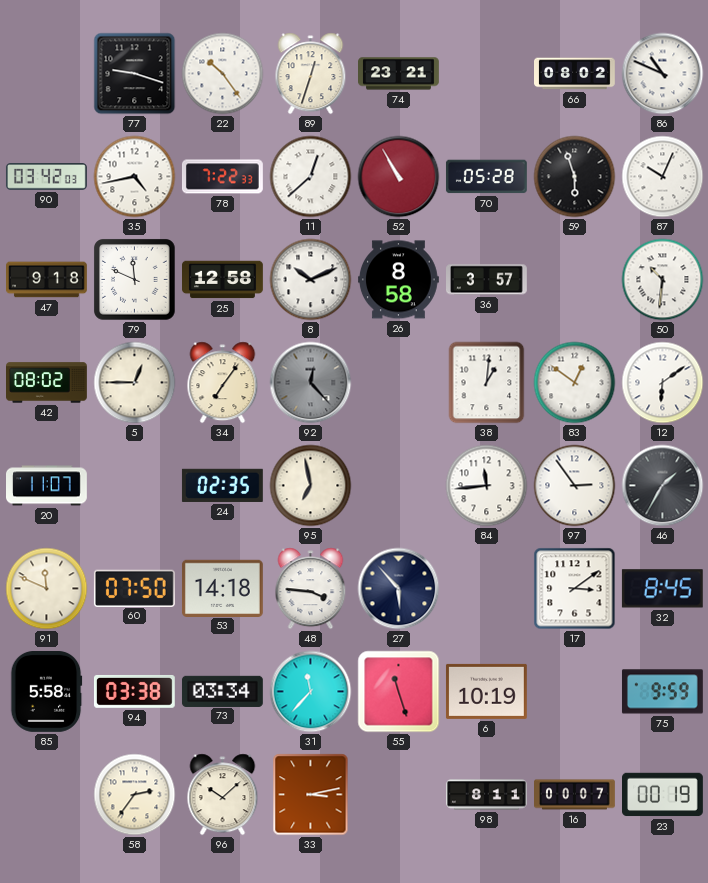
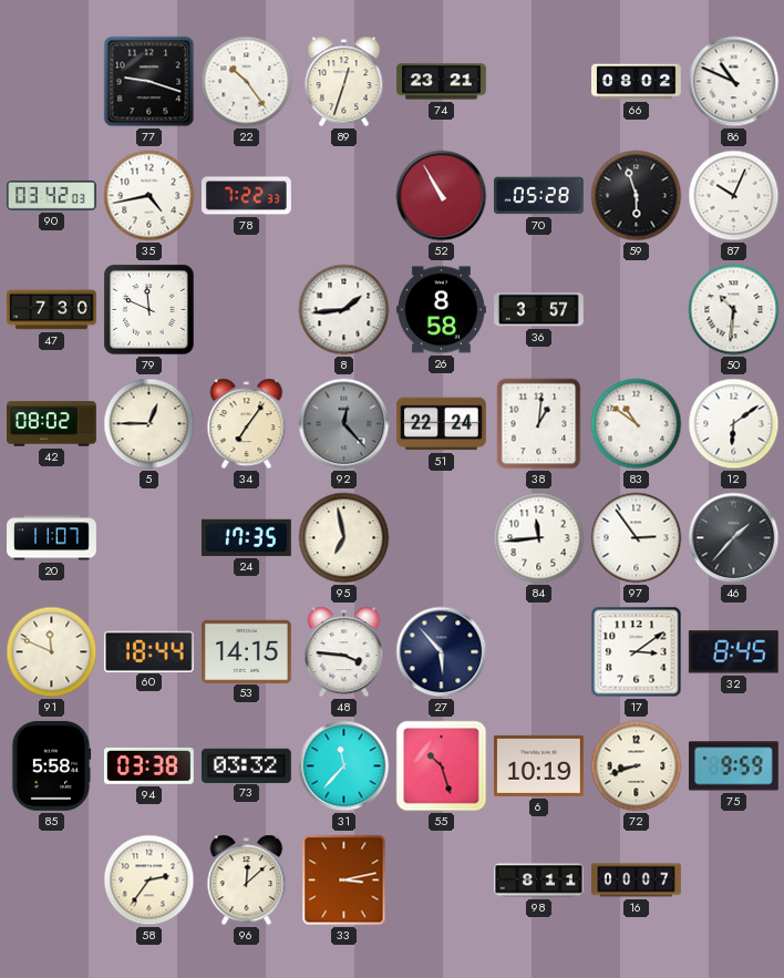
11: 12:38 -> none
47: 9:18 -> 7:30
25: 12:58 -> none
8: 10:11 -> 1:44
51: none -> 22:24
83: 12:51 -> 10:51
24: 02:35 -> 17:35
46: 1:35 -> 1:37
60: 07:50 -> 18:44
53: 14:18 -> 14:15
73: 03:34 -> 03:32
55: 11:27 -> 10:27
72: none -> 8:42
96: 10:08 -> 12:08
23: 00:19 -> none
